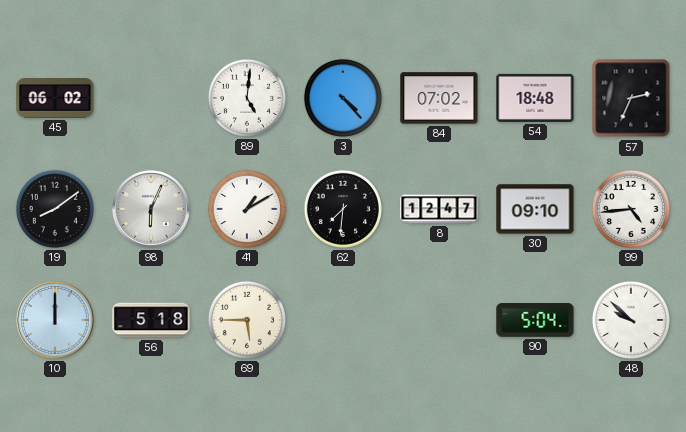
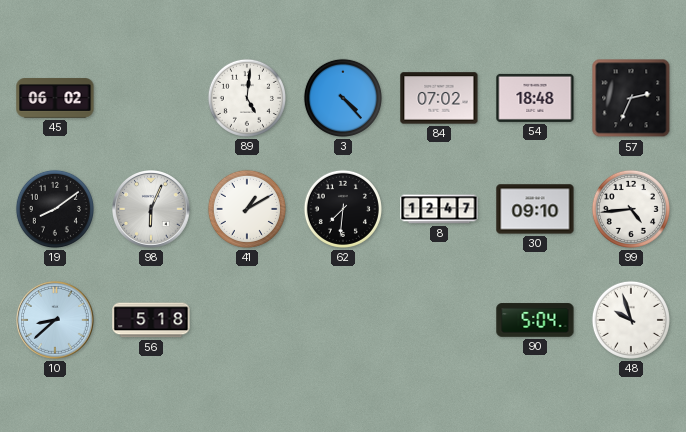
10: 12:00 -> 8:38
69: 5:45 -> none
48: 9:52 -> 9:57
